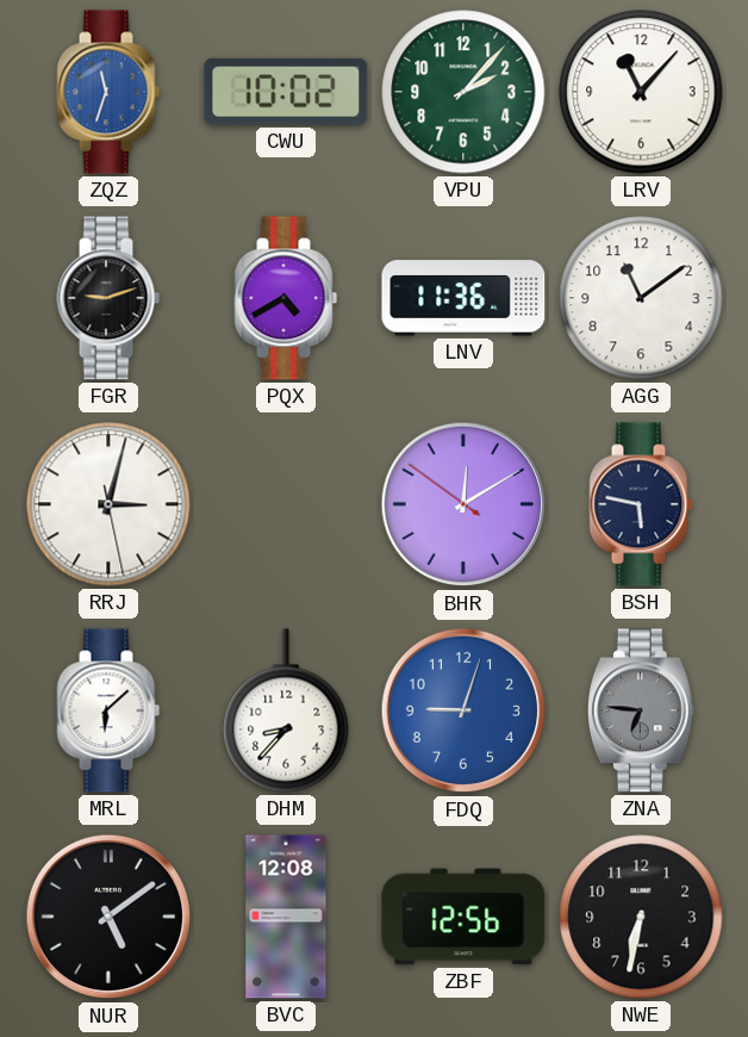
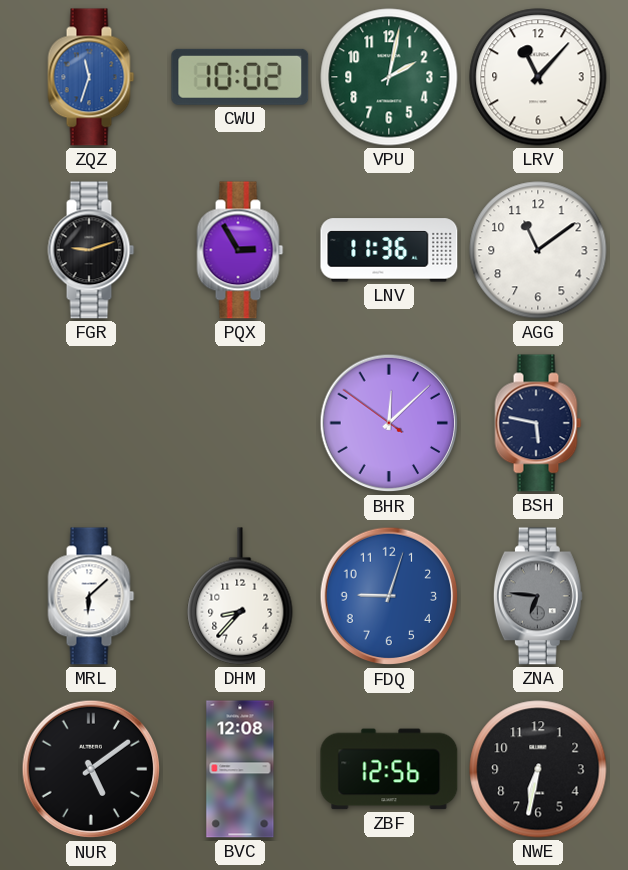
VPU: 2:07 -> 2:02
PQX: 4:40 -> 2:55
RRJ: 3:02 -> none
BHR: 12:09 -> 12:07
